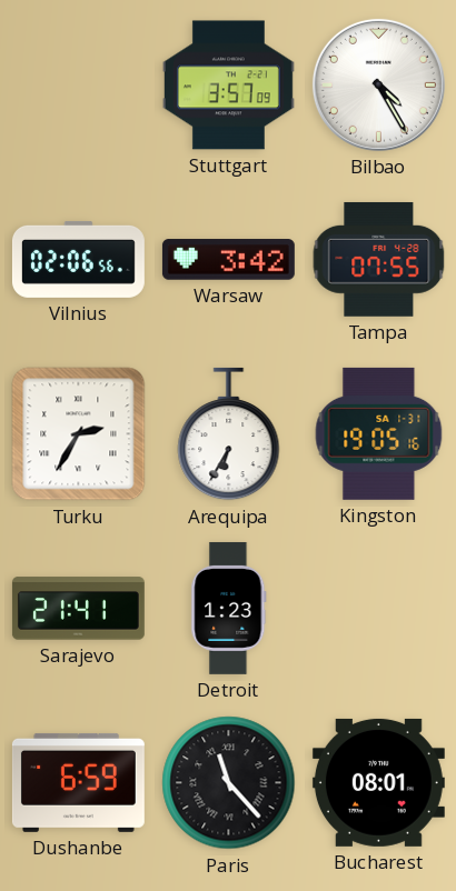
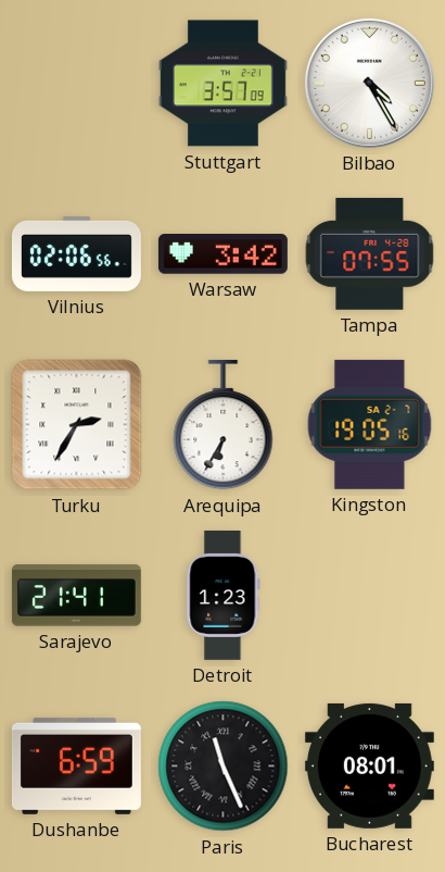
Kingston date: SA 1-31 -> SA 2-7
Paris: 11:23 -> 11:26
